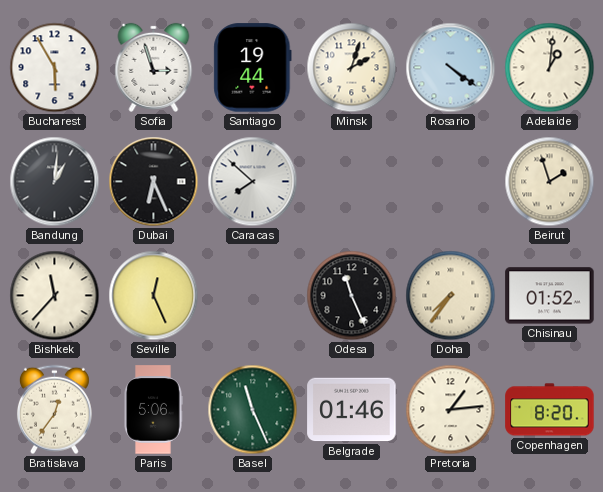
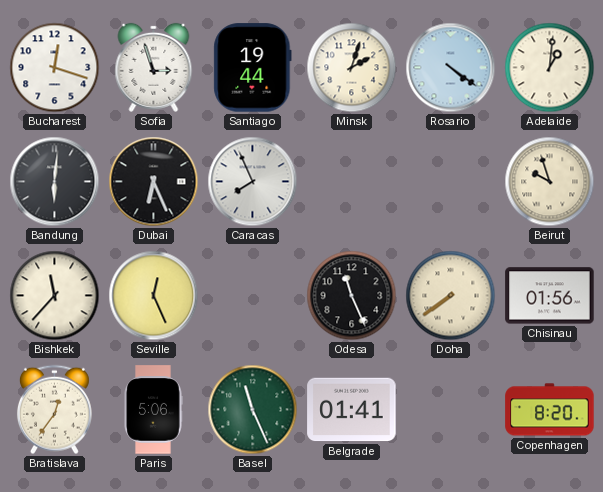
Bucharest: 5:55 -> 12:18
Bandung: 1:01 -> 6:01
Caracas: 7:52 -> 7:56
Beirut: 1:57 -> 9:57
Doha: 7:36 -> 7:39
Chisinau: 01:52 -> 01:56
Belgrade: 01:46 -> 01:41
Pretoria: 1:14 -> none
